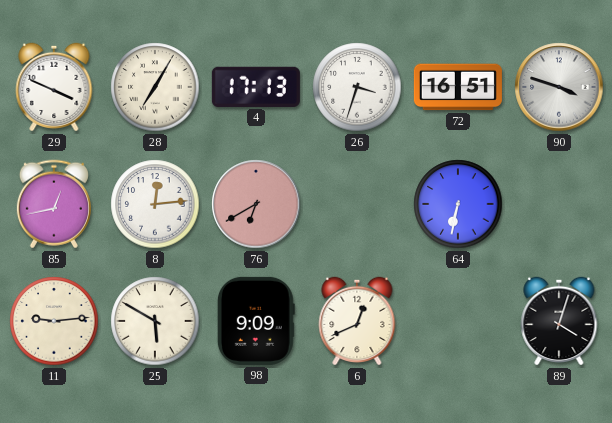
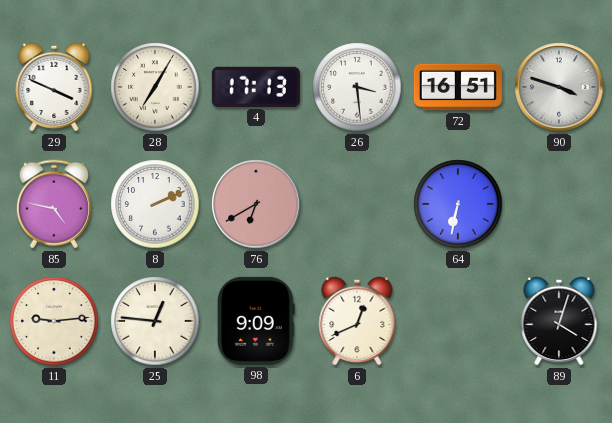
26: 3:33 -> 3:29
85: 12:43 -> 4:47
8: 12:14 -> 2:11
25: 5:50 -> 12:46
